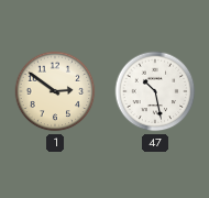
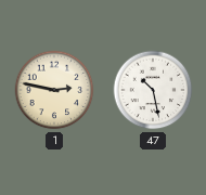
1: 2:51 -> 2:47
